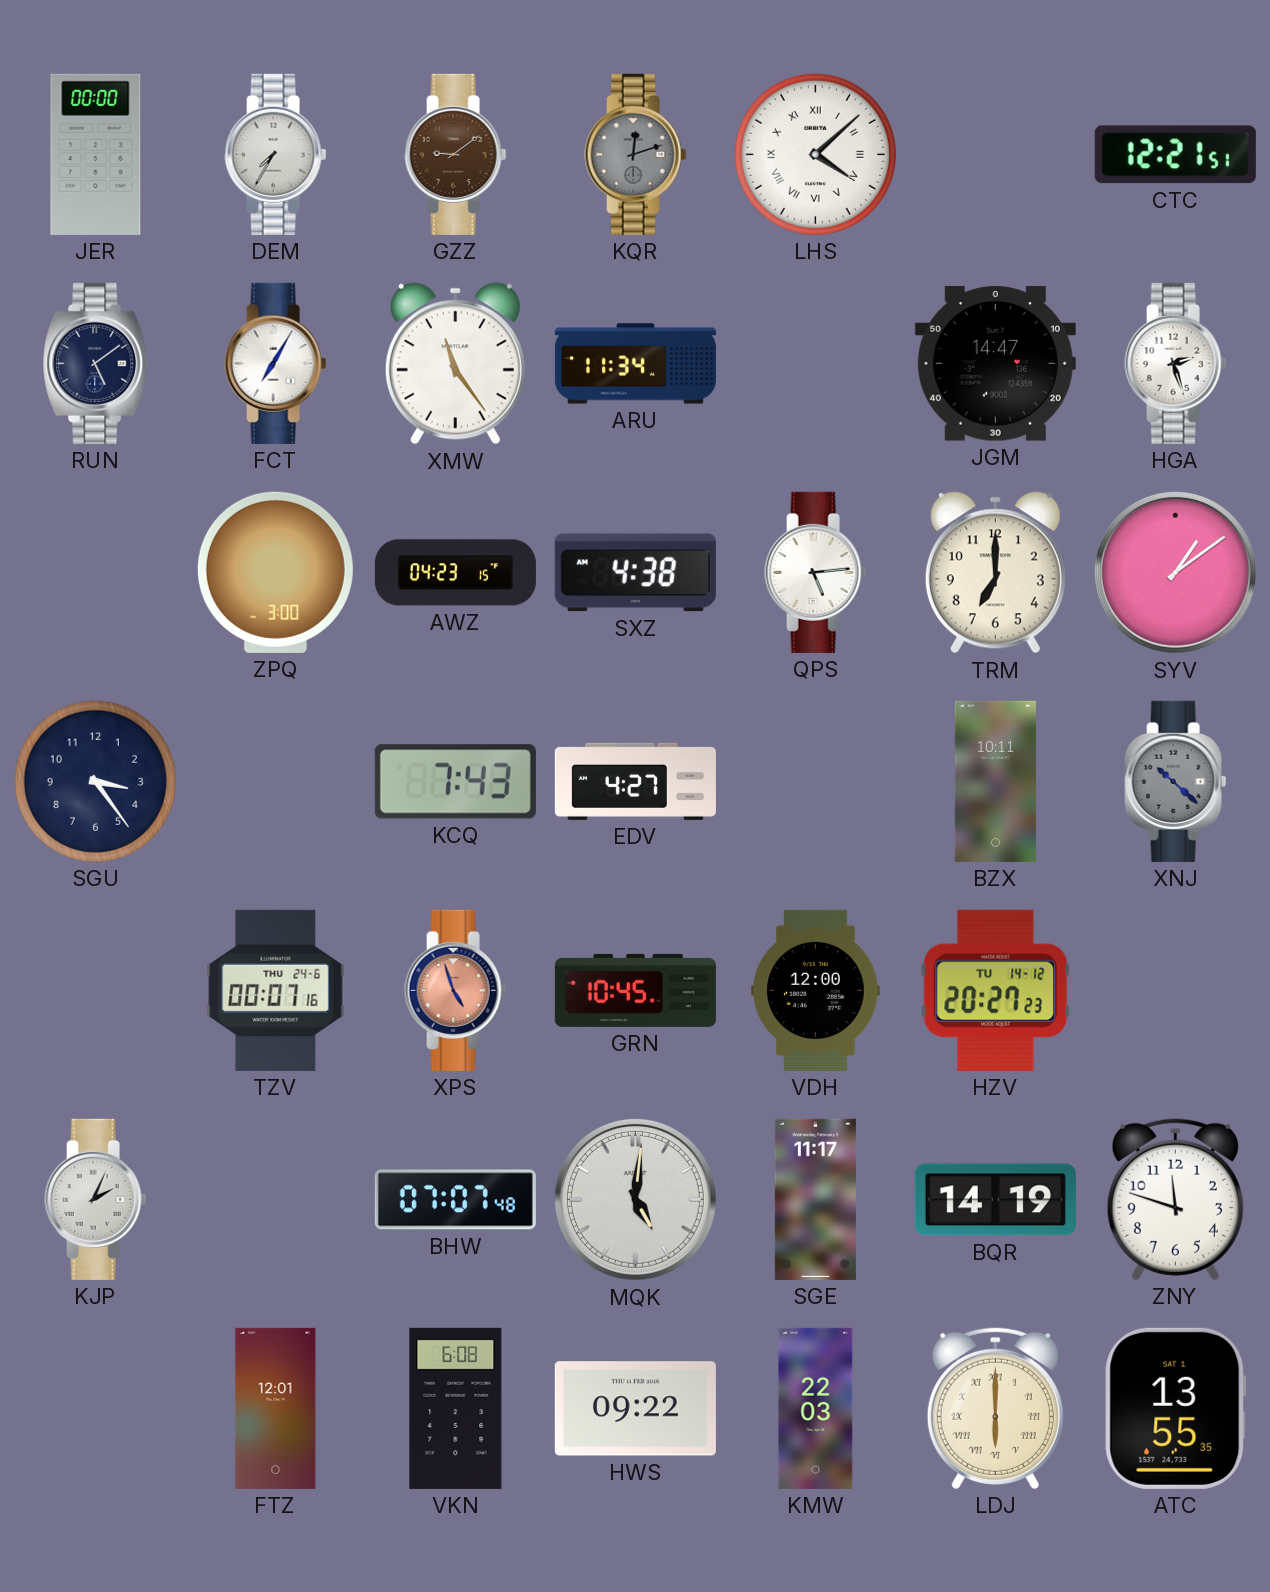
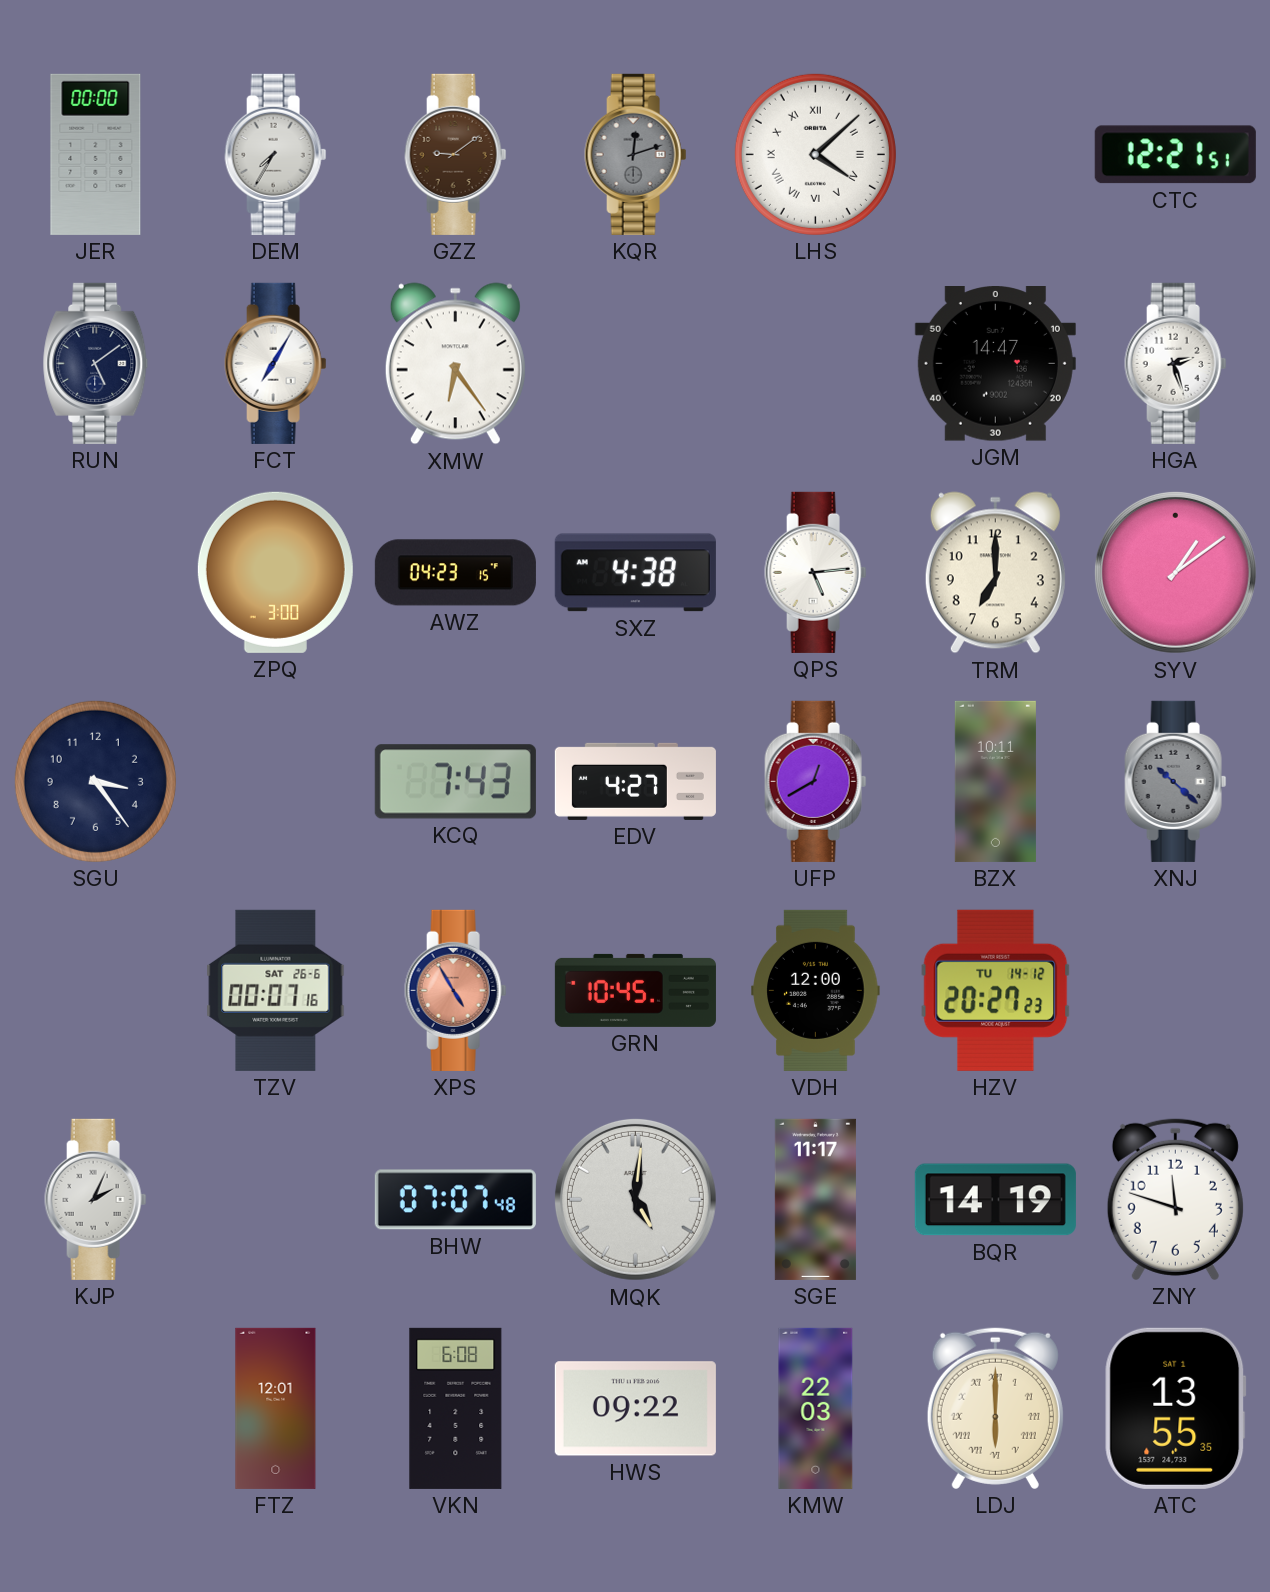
XMW: 11:24 -> 6:24
ARU: 11:34 -> none
UFP: none -> 12:40
TZV date: THU 24-6 -> SAT 26-6
XPS: 4:57 -> 4:55
